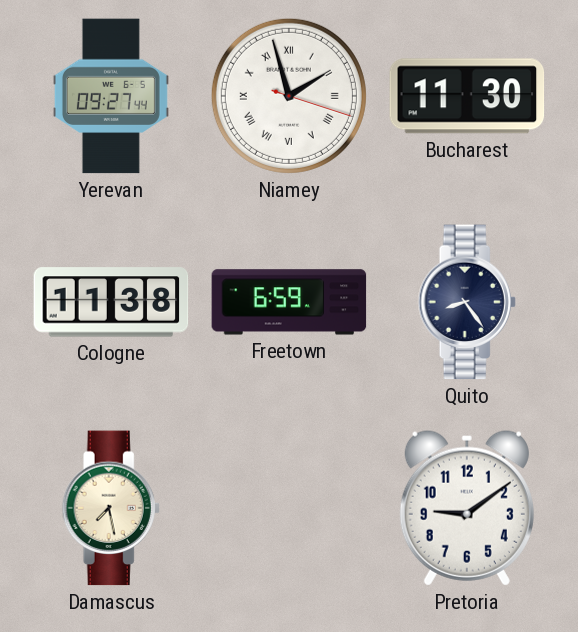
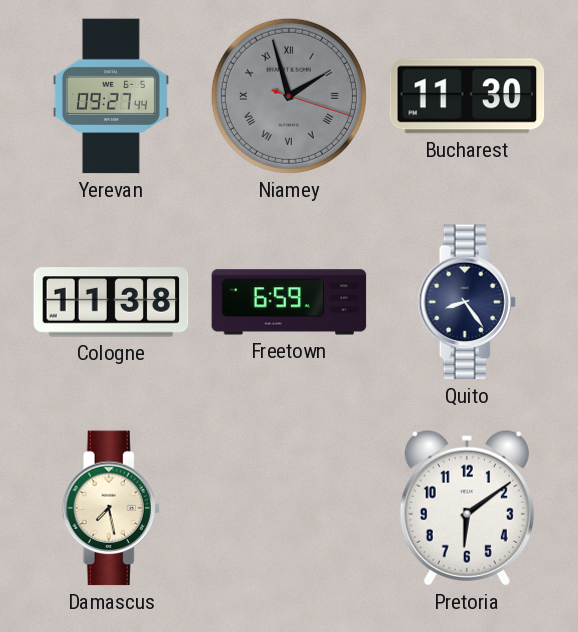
Niamey dial: white -> grey
Pretoria: 9:09 -> 6:09
